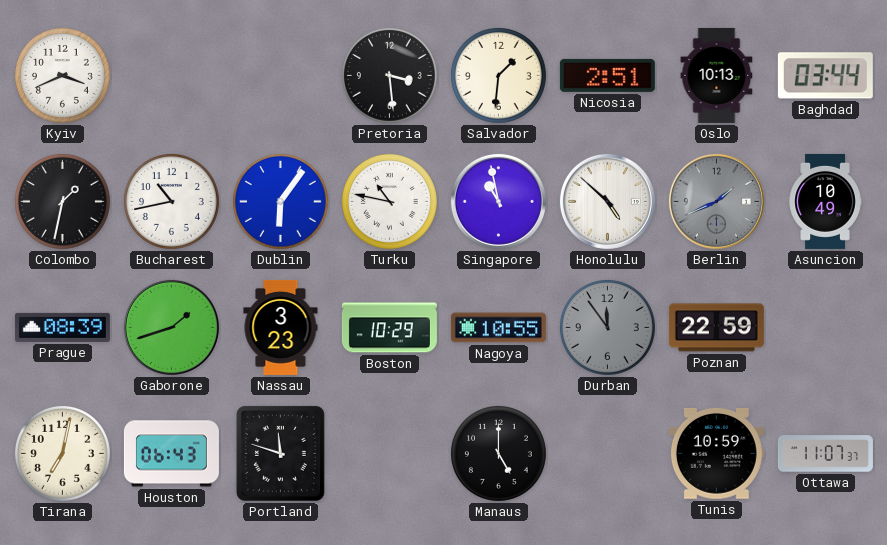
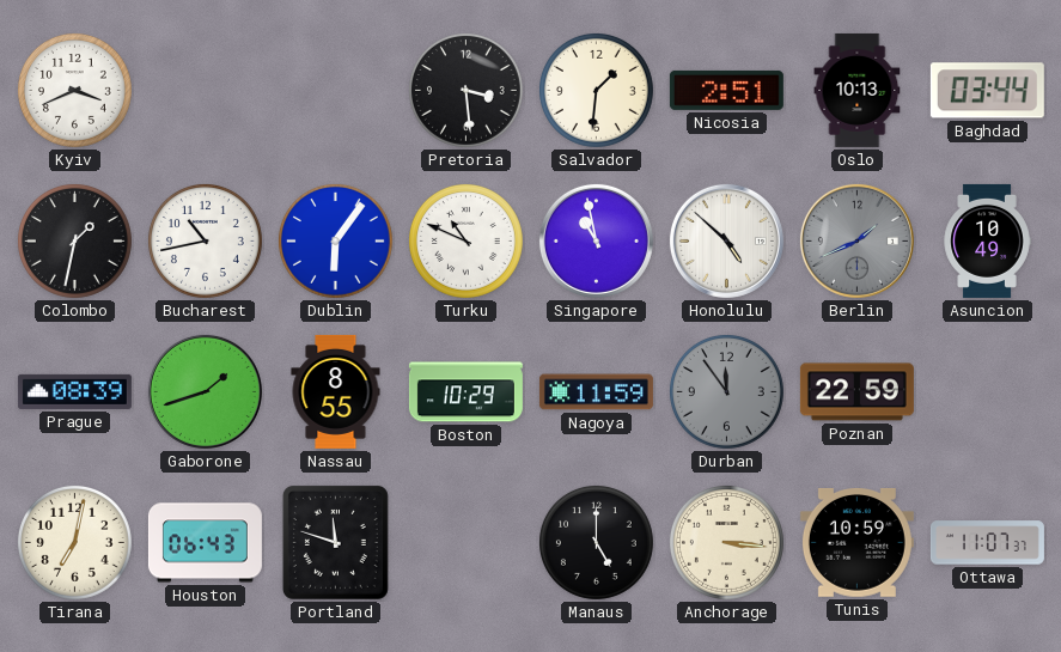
Turku: 10:47 -> 10:49
Nassau: 3:23 -> 8:55
Nagoya: 10:55 -> 11:59
Anchorage: none -> 3:16
